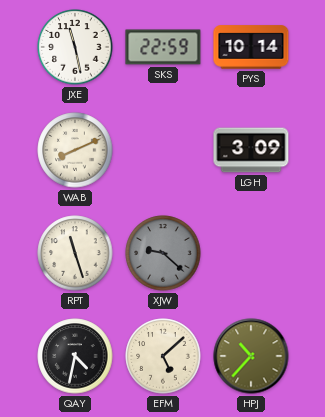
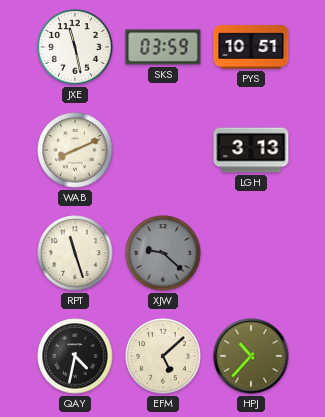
SKS: 22:59 -> 03:59
PYS: 10:14 -> 10:51
LGH: 3:09 -> 3:13
